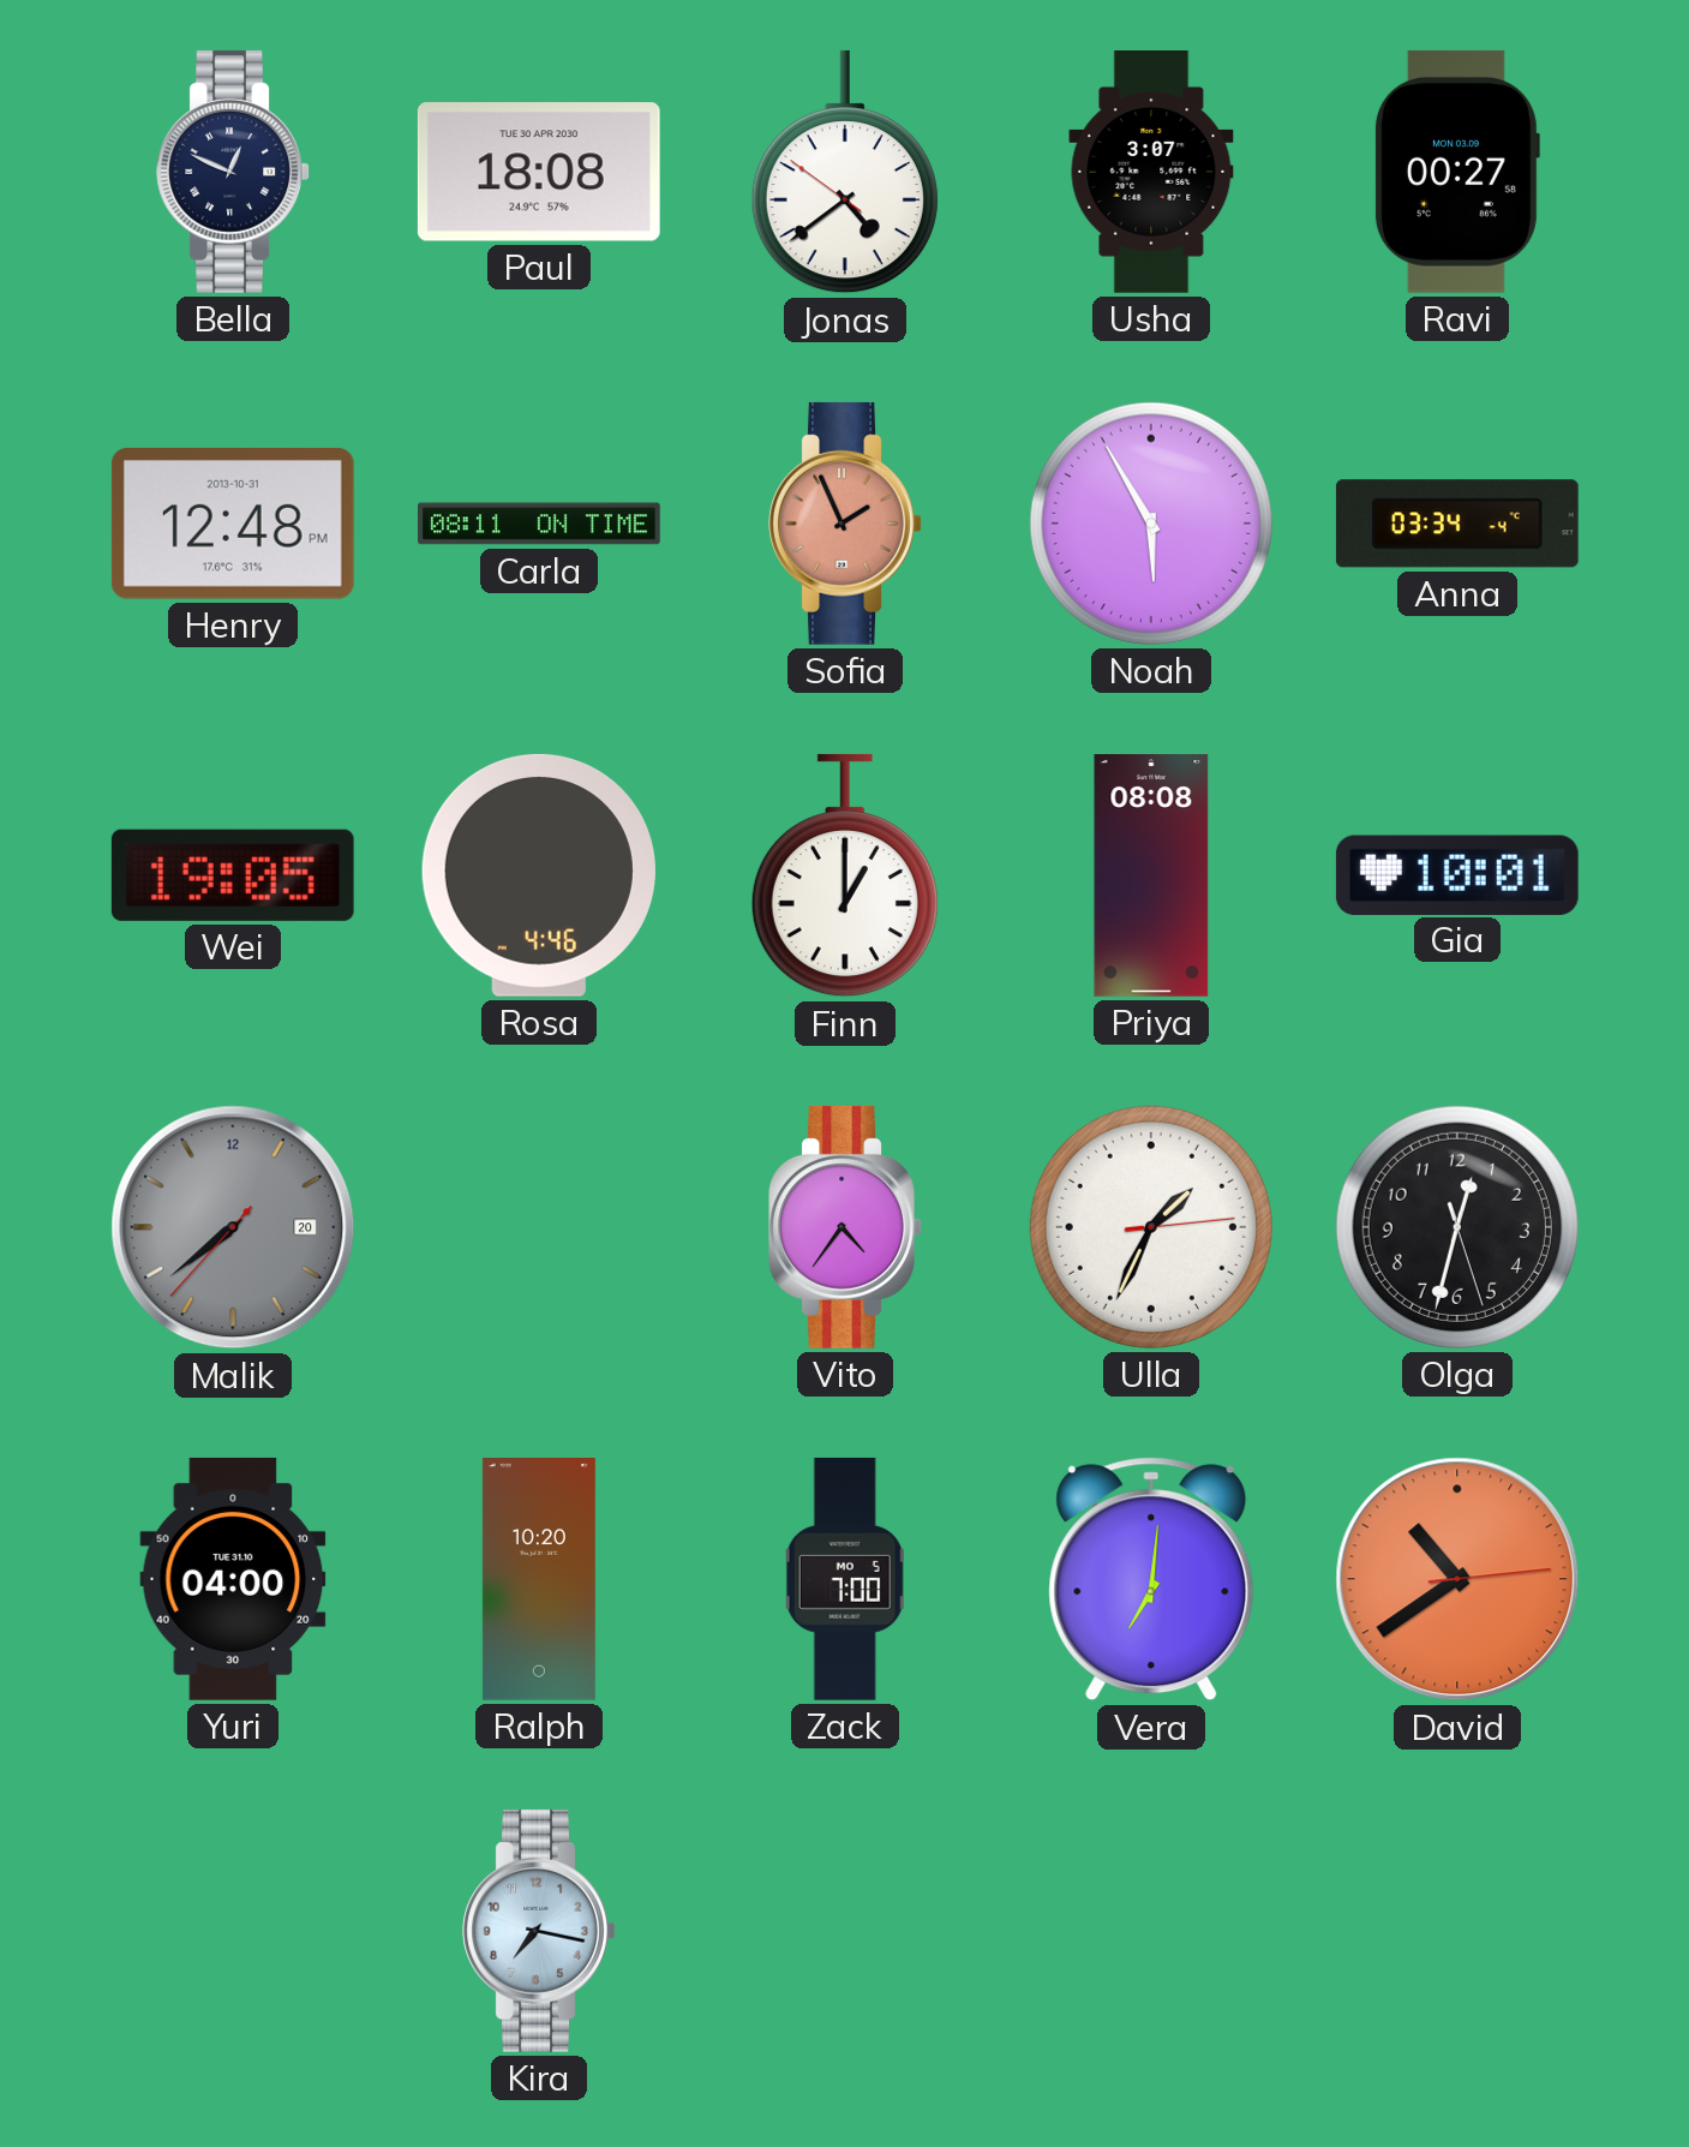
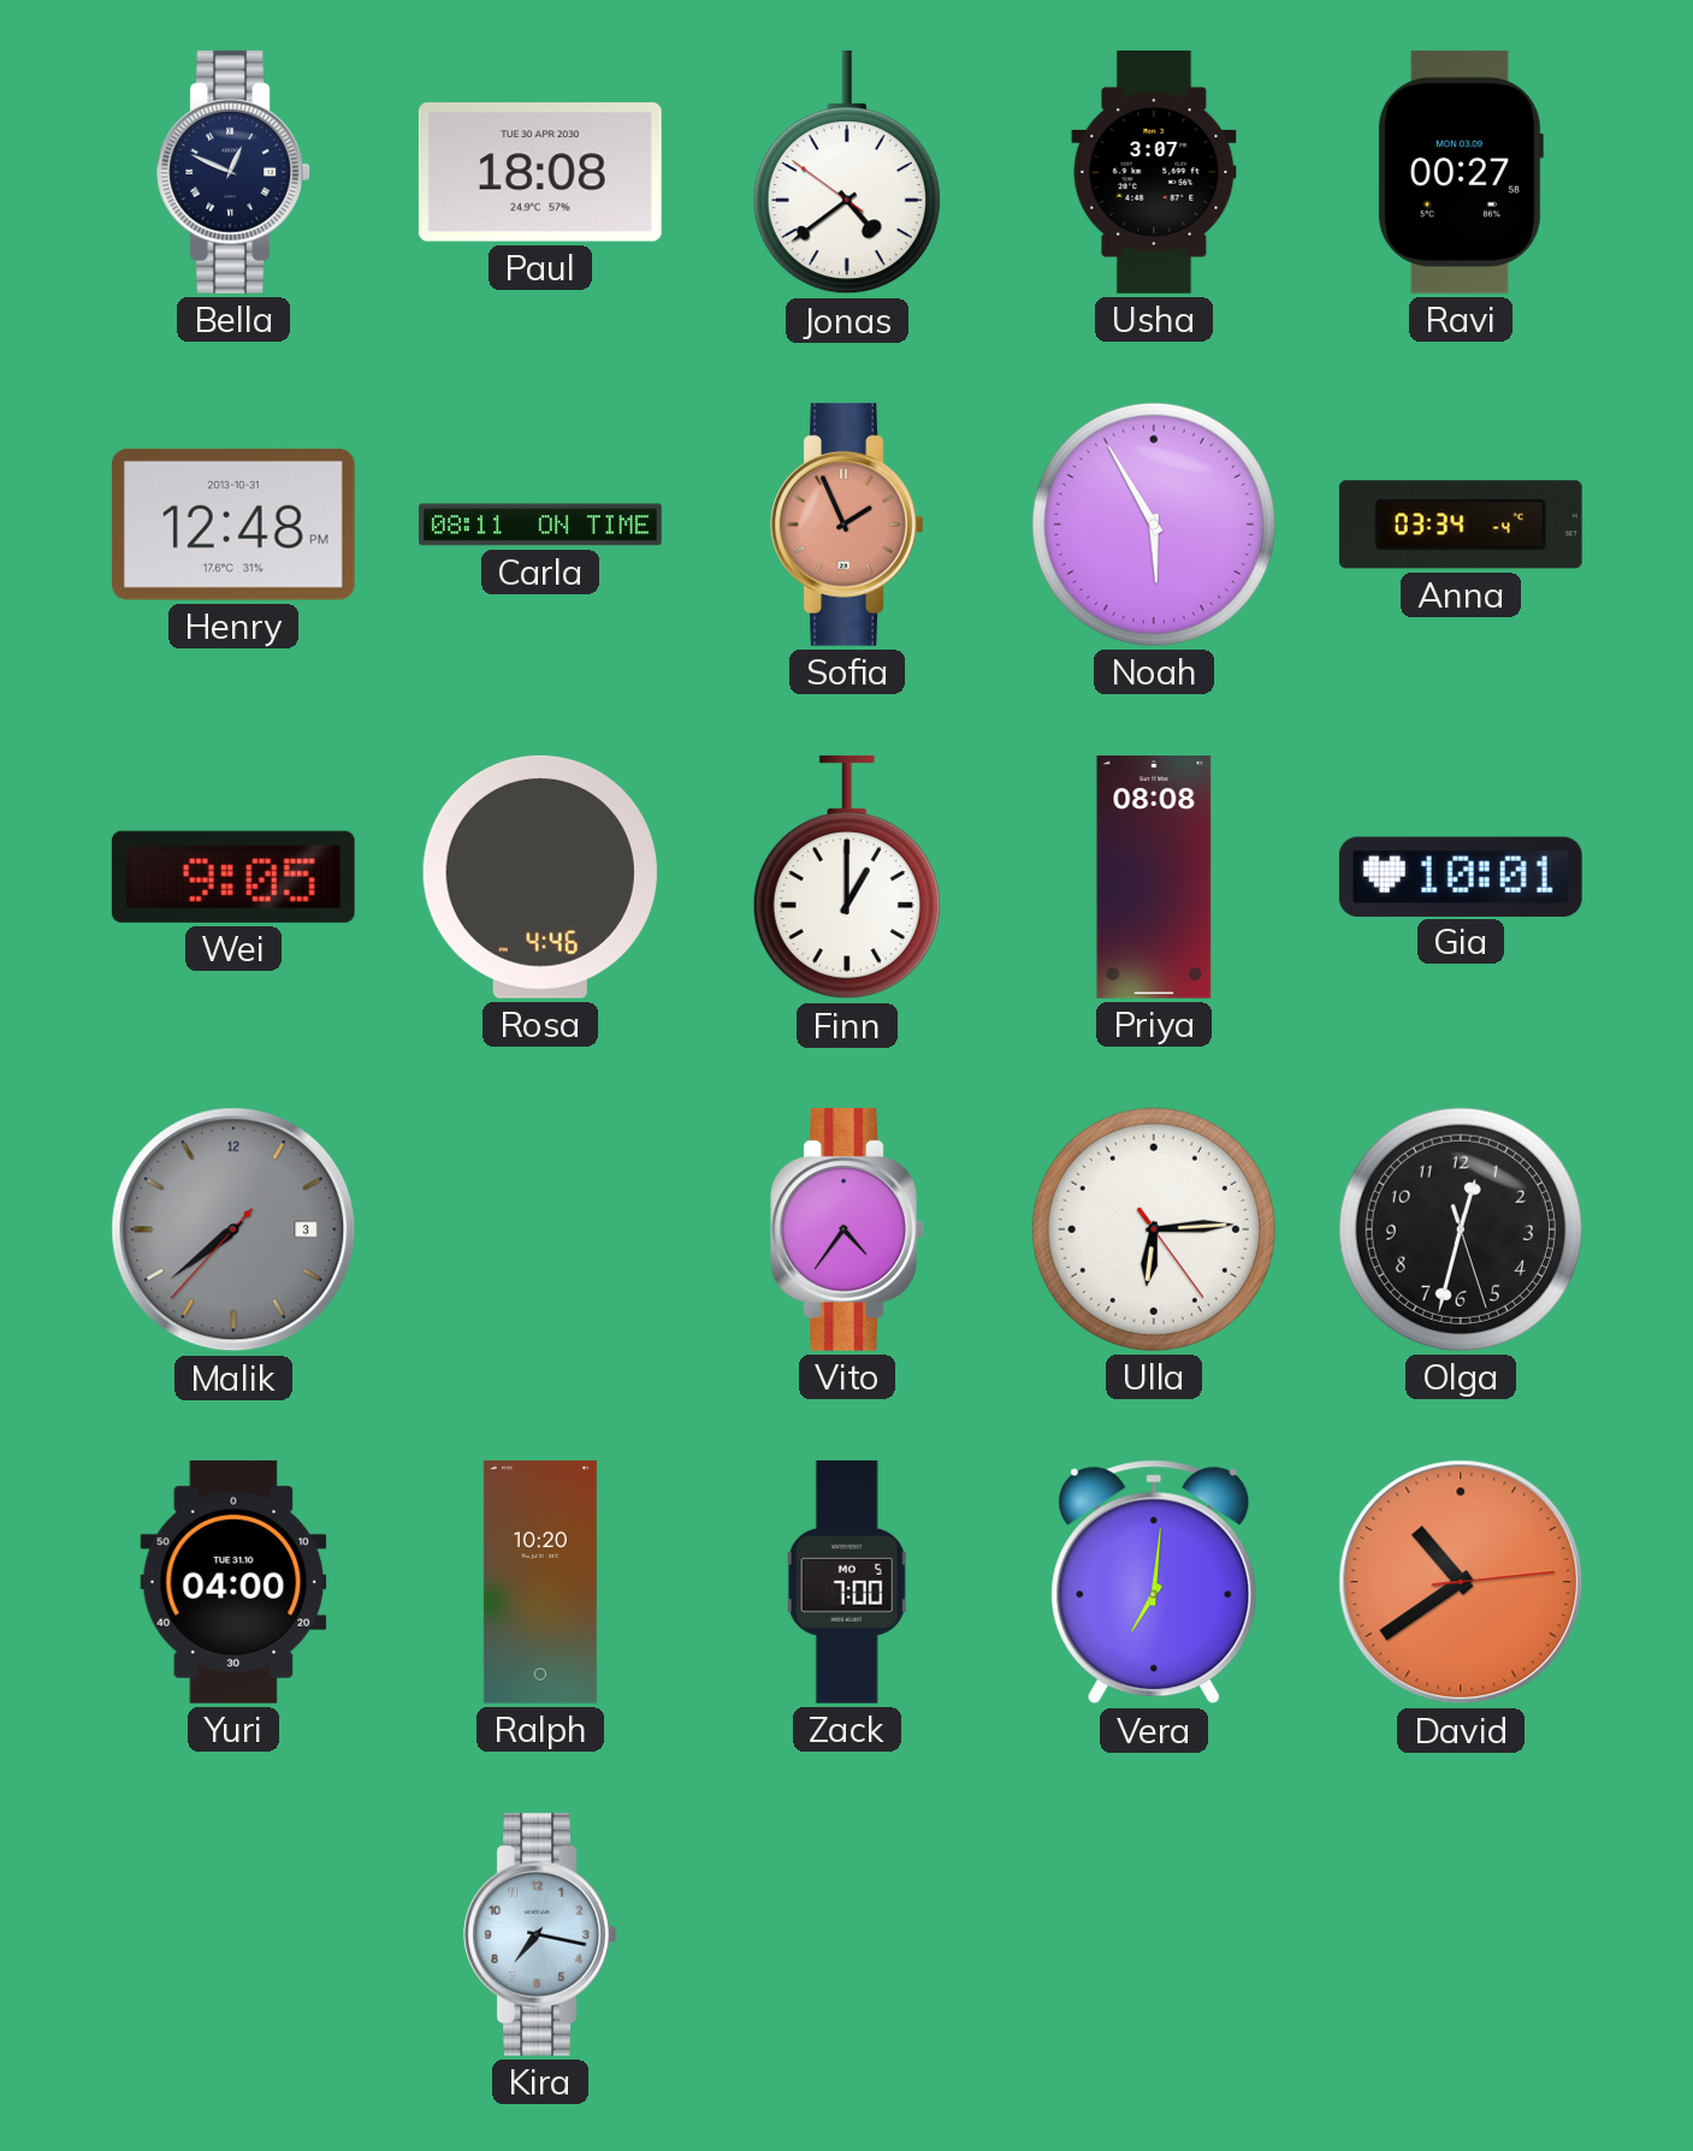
Wei: 19:05 -> 9:05
Malik date: 20 -> 3
Ulla: 1:34 -> 6:14
